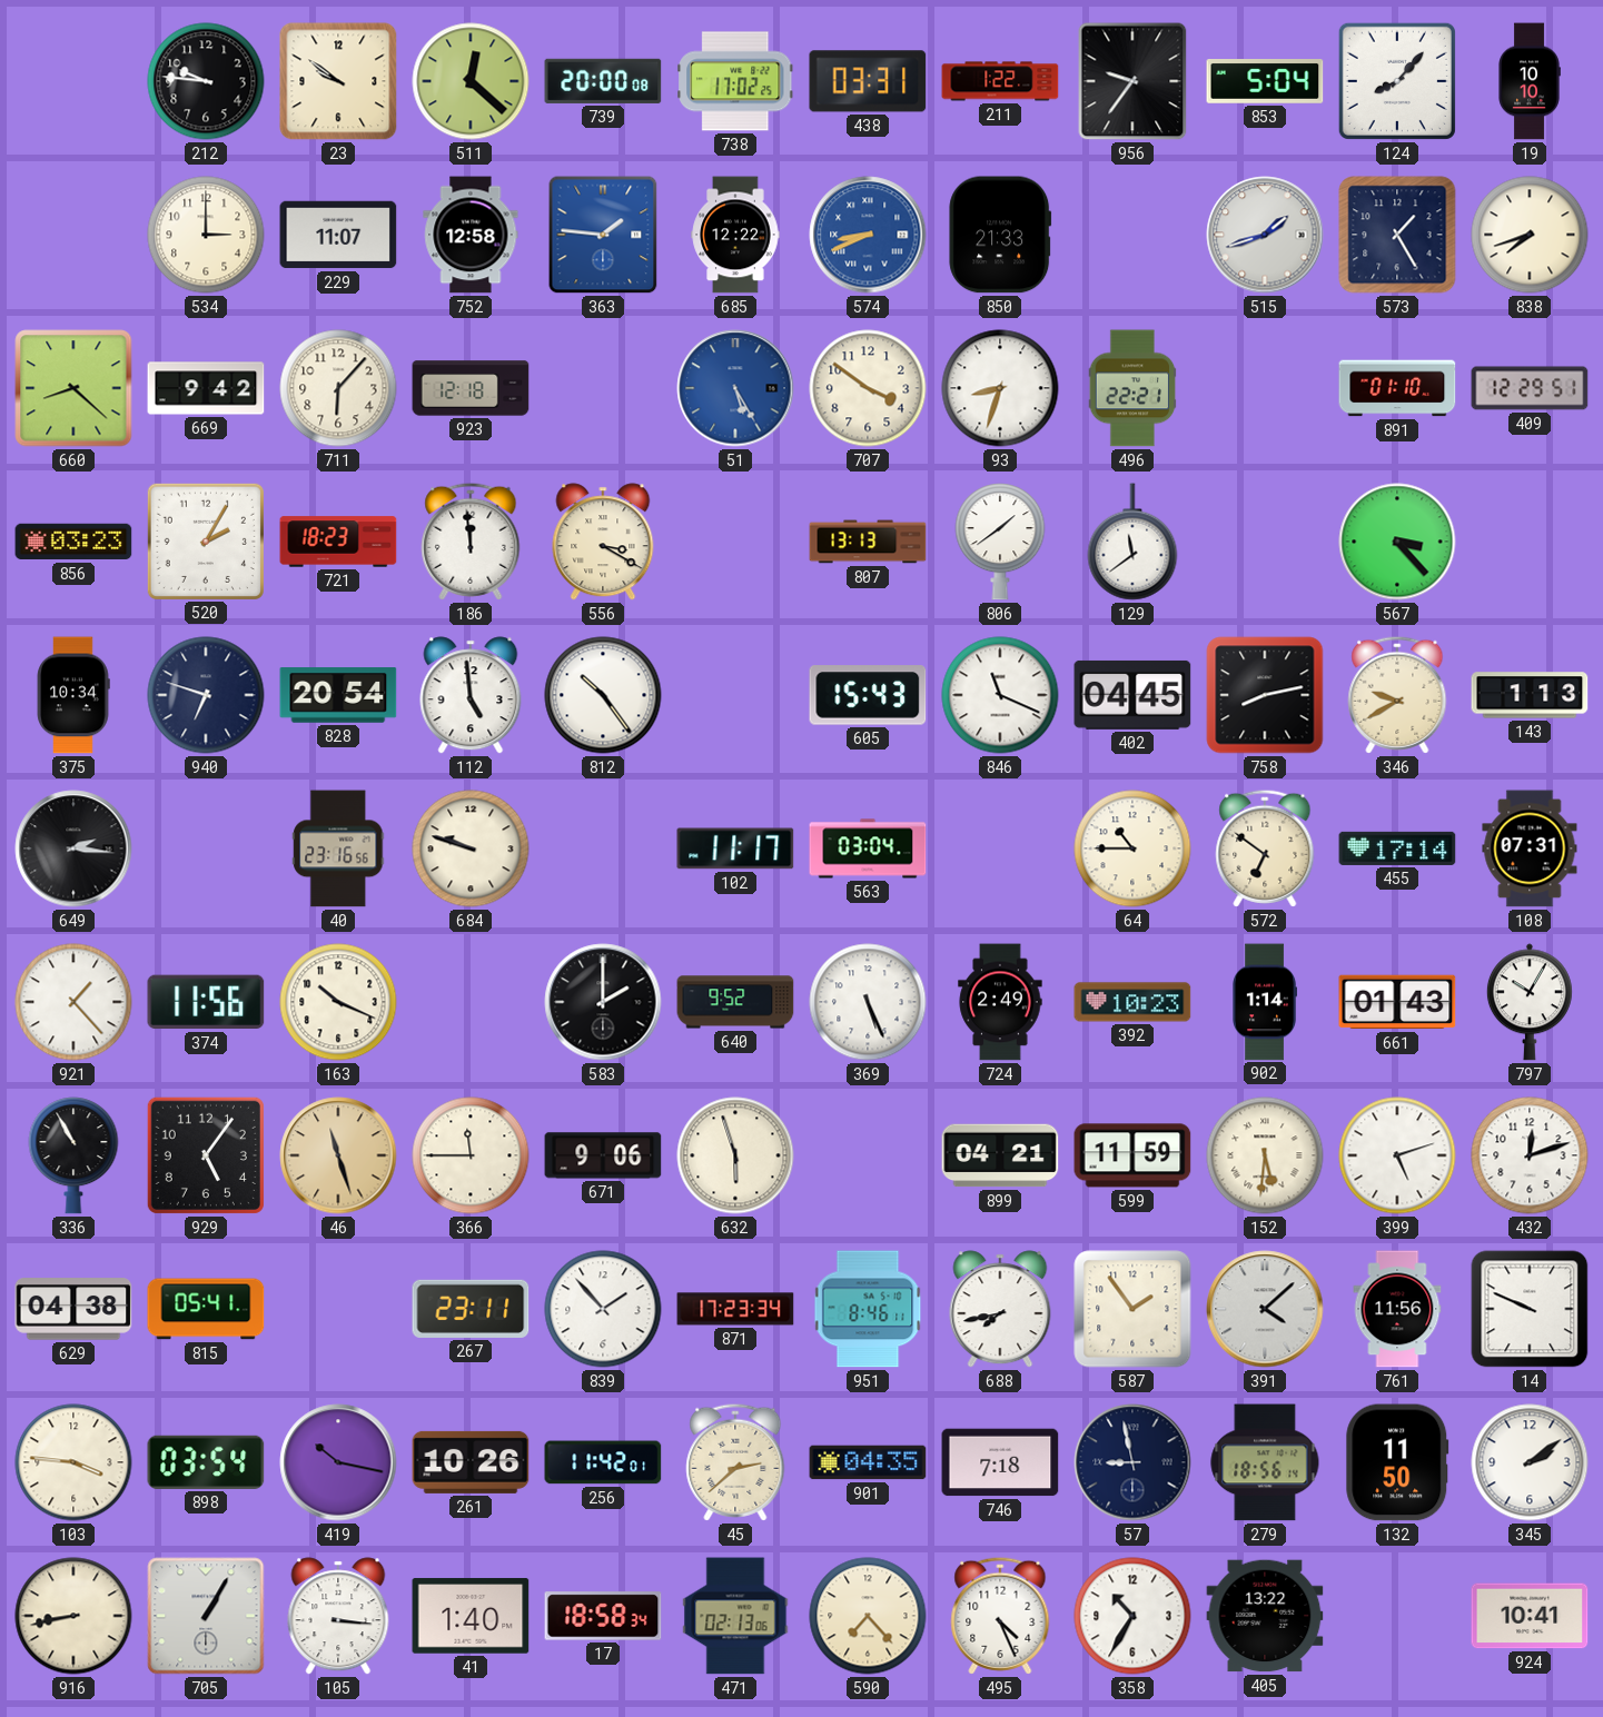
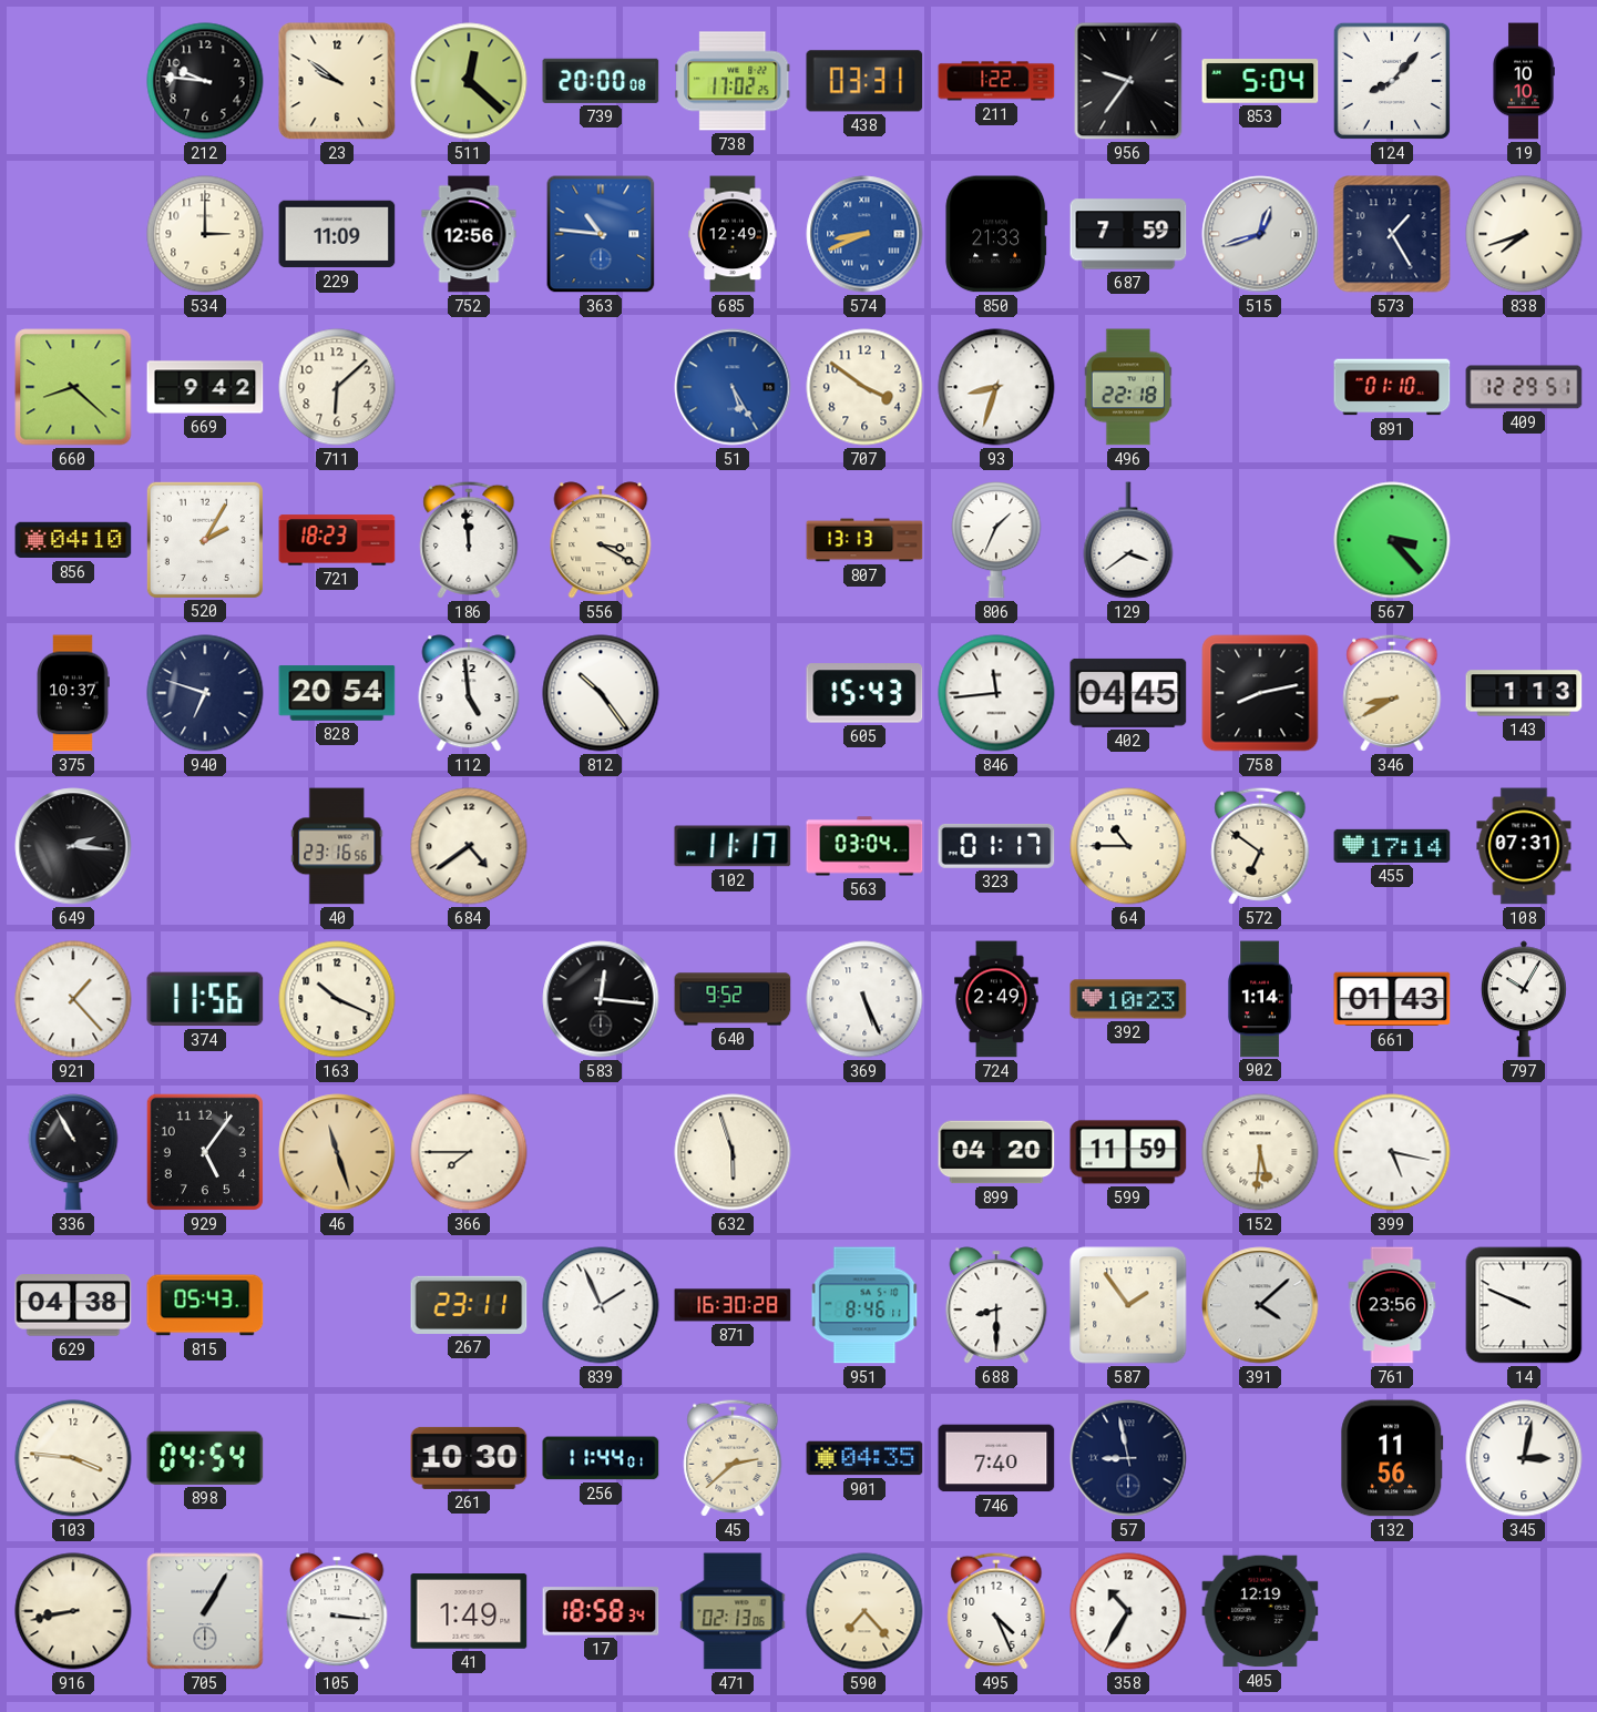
229: 11:07 -> 11:09
752: 12:58 -> 12:56
363: 1:46 -> 10:46
685: 12:22 -> 12:49
687: none -> 7:59
515: 1:42 -> 12:42
711: 6:07 -> 6:08
923: 12:18 -> none
496: 22:21 -> 22:18
856: 03:23 -> 04:10
806: 1:39 -> 1:34
129: 11:39 -> 3:39
375: 10:34 -> 10:37
846: 11:19 -> 11:44
346: 9:40 -> 8:40
684: 9:48 -> 4:39
323: none -> 01:17
583: 2:00 -> 12:16
366: 11:45 -> 7:45
671: 9:06 -> none
899: 04:21 -> 04:20
399: 5:12 -> 5:17
432: 12:12 -> none
815: 05:41 -> 05:43
839: 1:53 -> 1:56
871: 17:23 -> 16:30
688: 7:43 -> 8:30
761: 11:56 -> 23:56
898: 03:54 -> 04:54
419: 10:17 -> none
261: 10:26 -> 10:30
256: 11:42 -> 11:44
746: 7:18 -> 7:40
279: 18:56 -> none
132: 11:50 -> 11:56
345: 2:09 -> 3:02
41: 1:40 -> 1:49
405: 13:22 -> 12:19
924: 10:41 -> none
